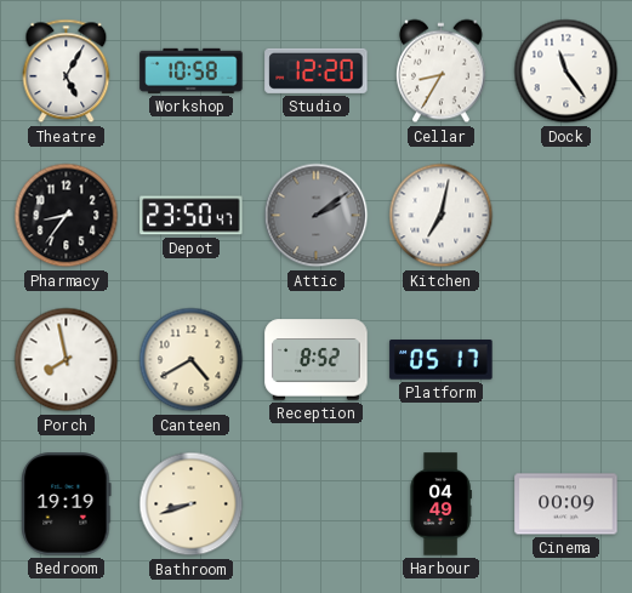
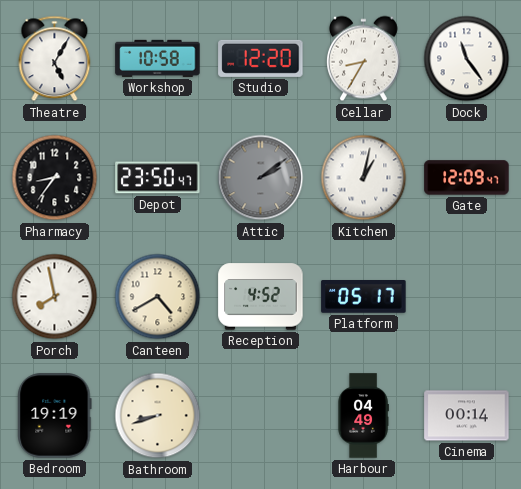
Kitchen: 7:02 -> 1:02
Gate: none -> 12:09
Reception: 8:52 -> 4:52
Cinema: 00:09 -> 00:14
